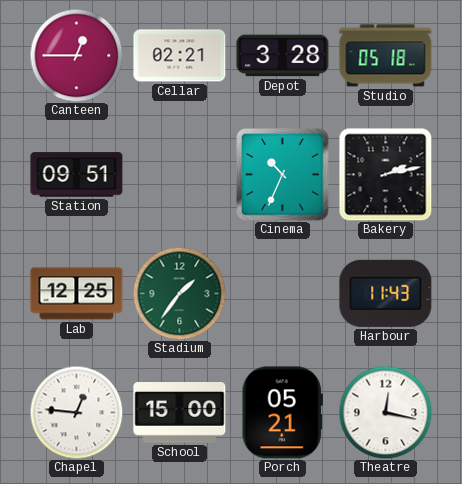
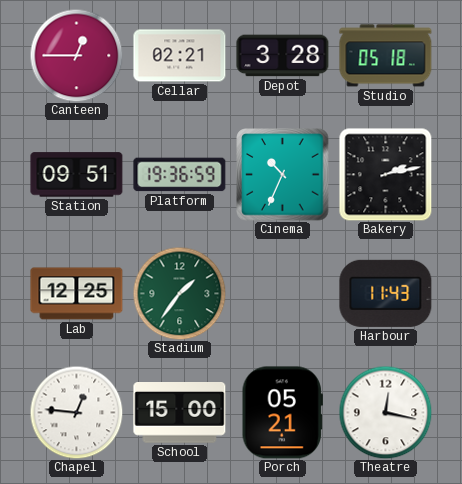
Platform: none -> 19:36
